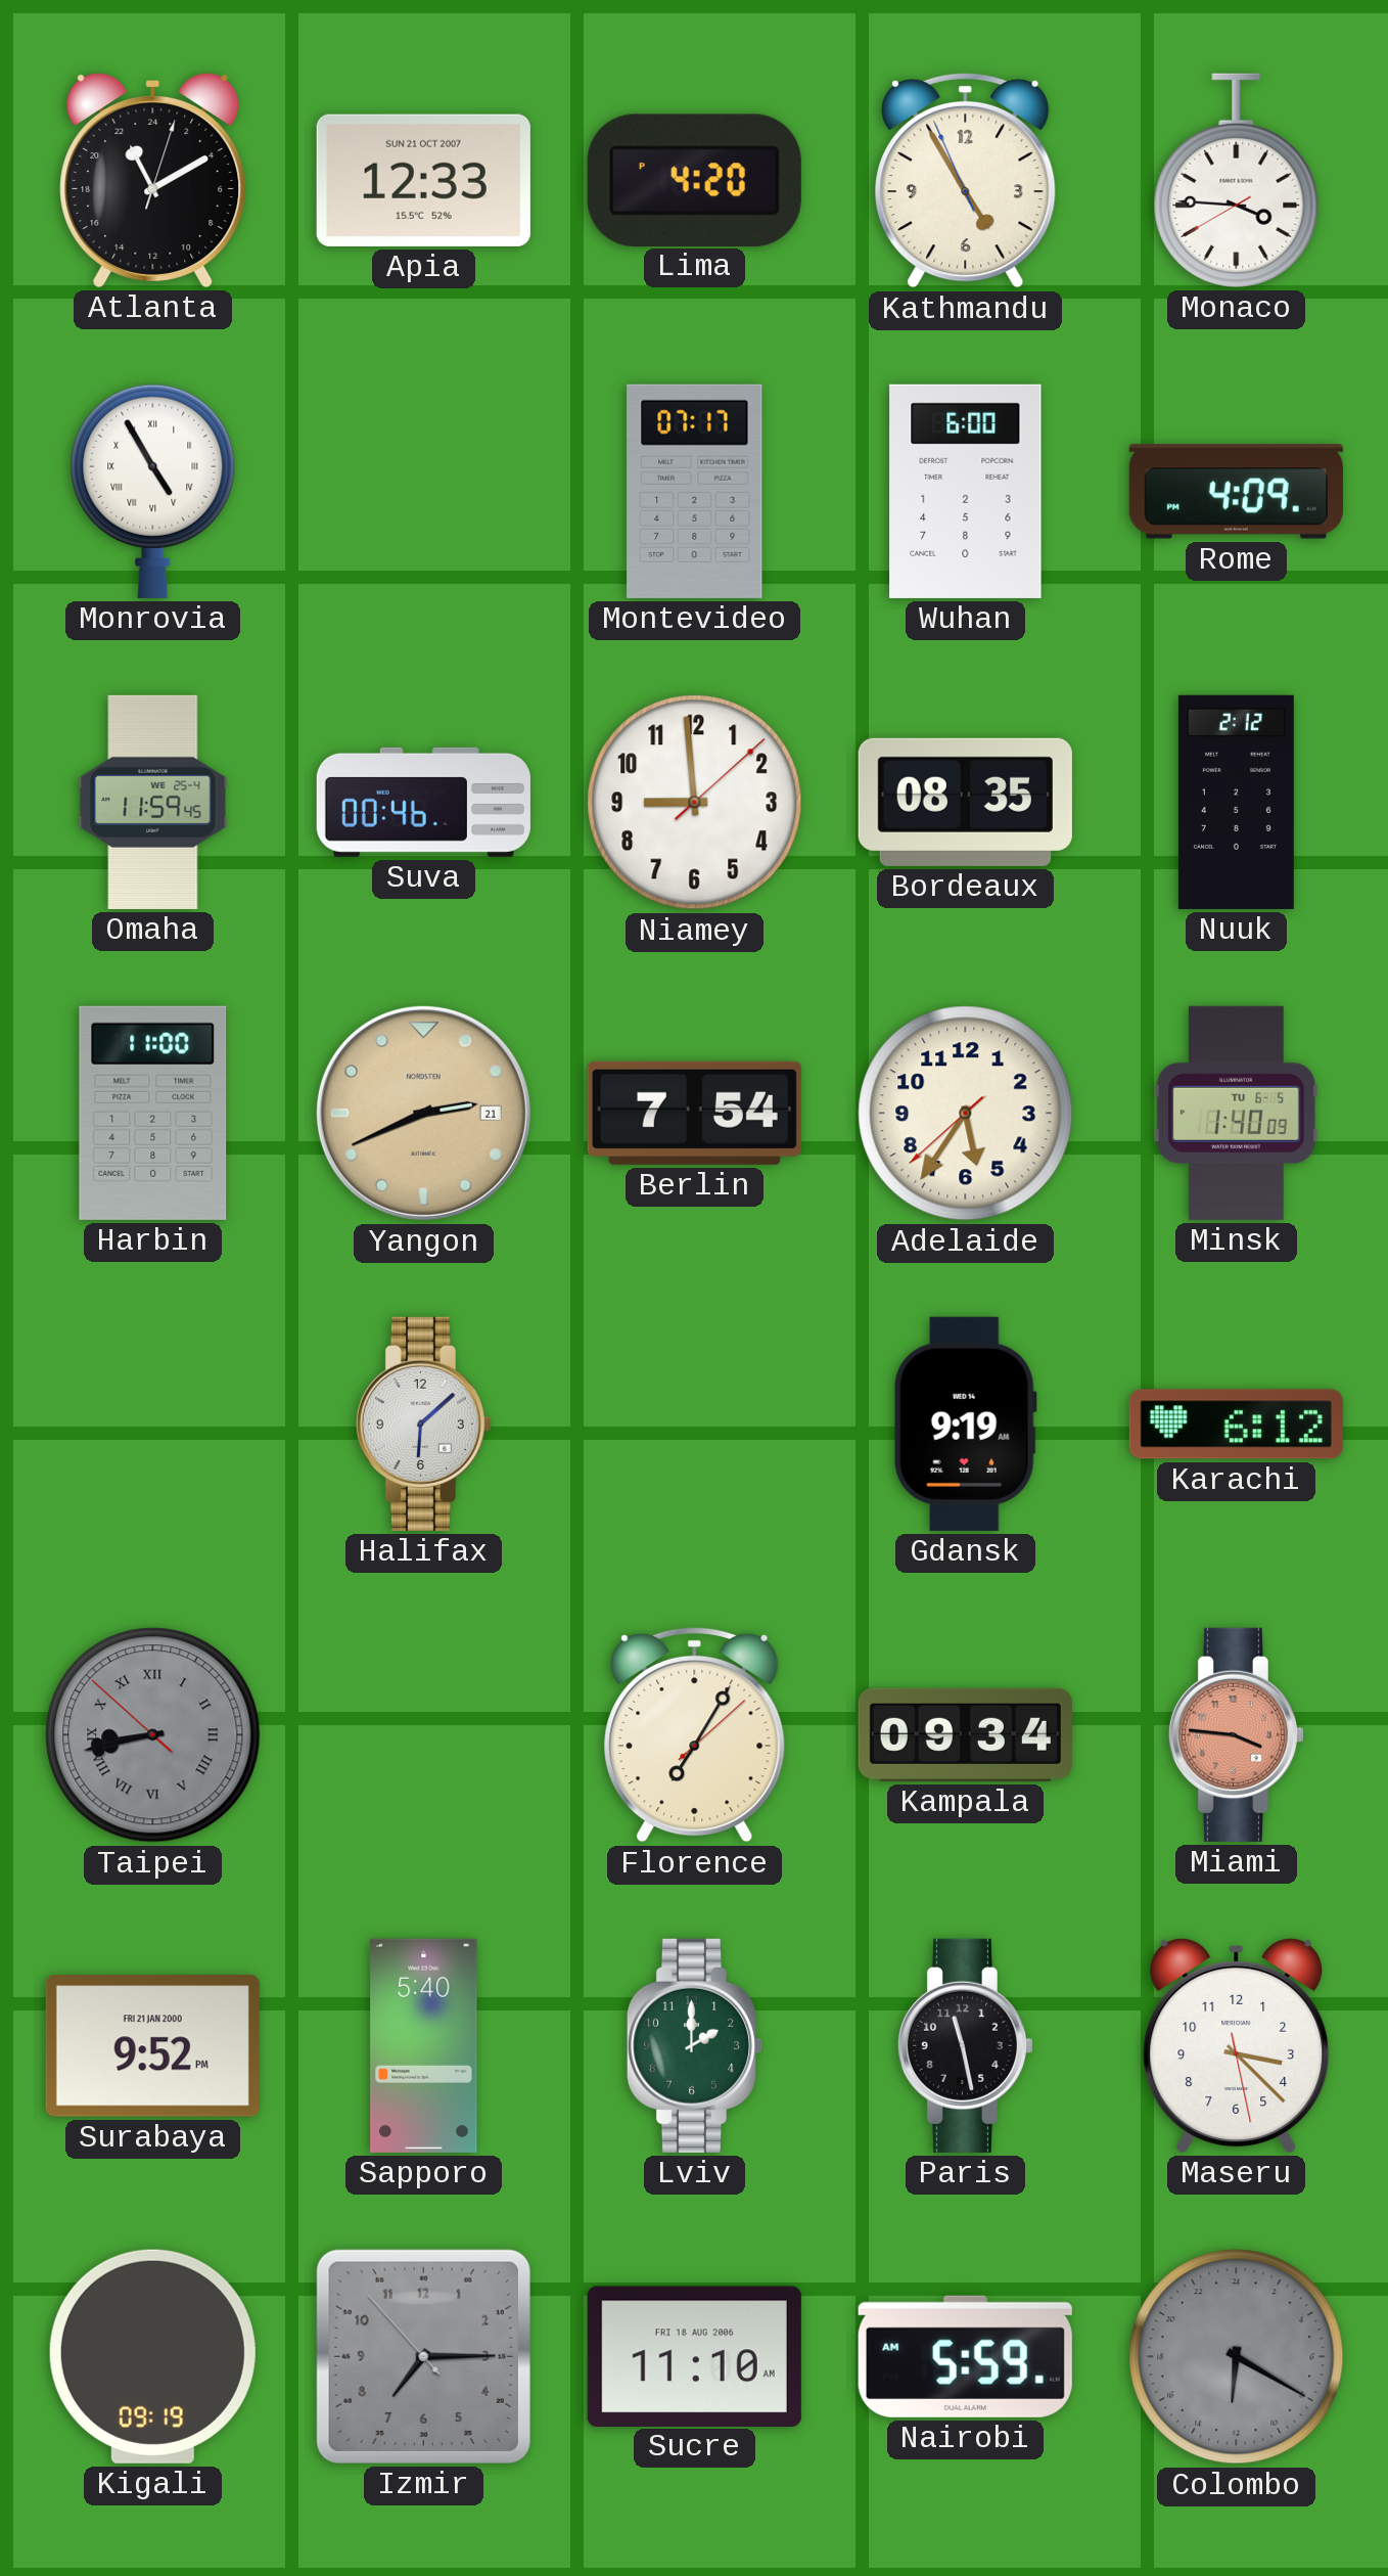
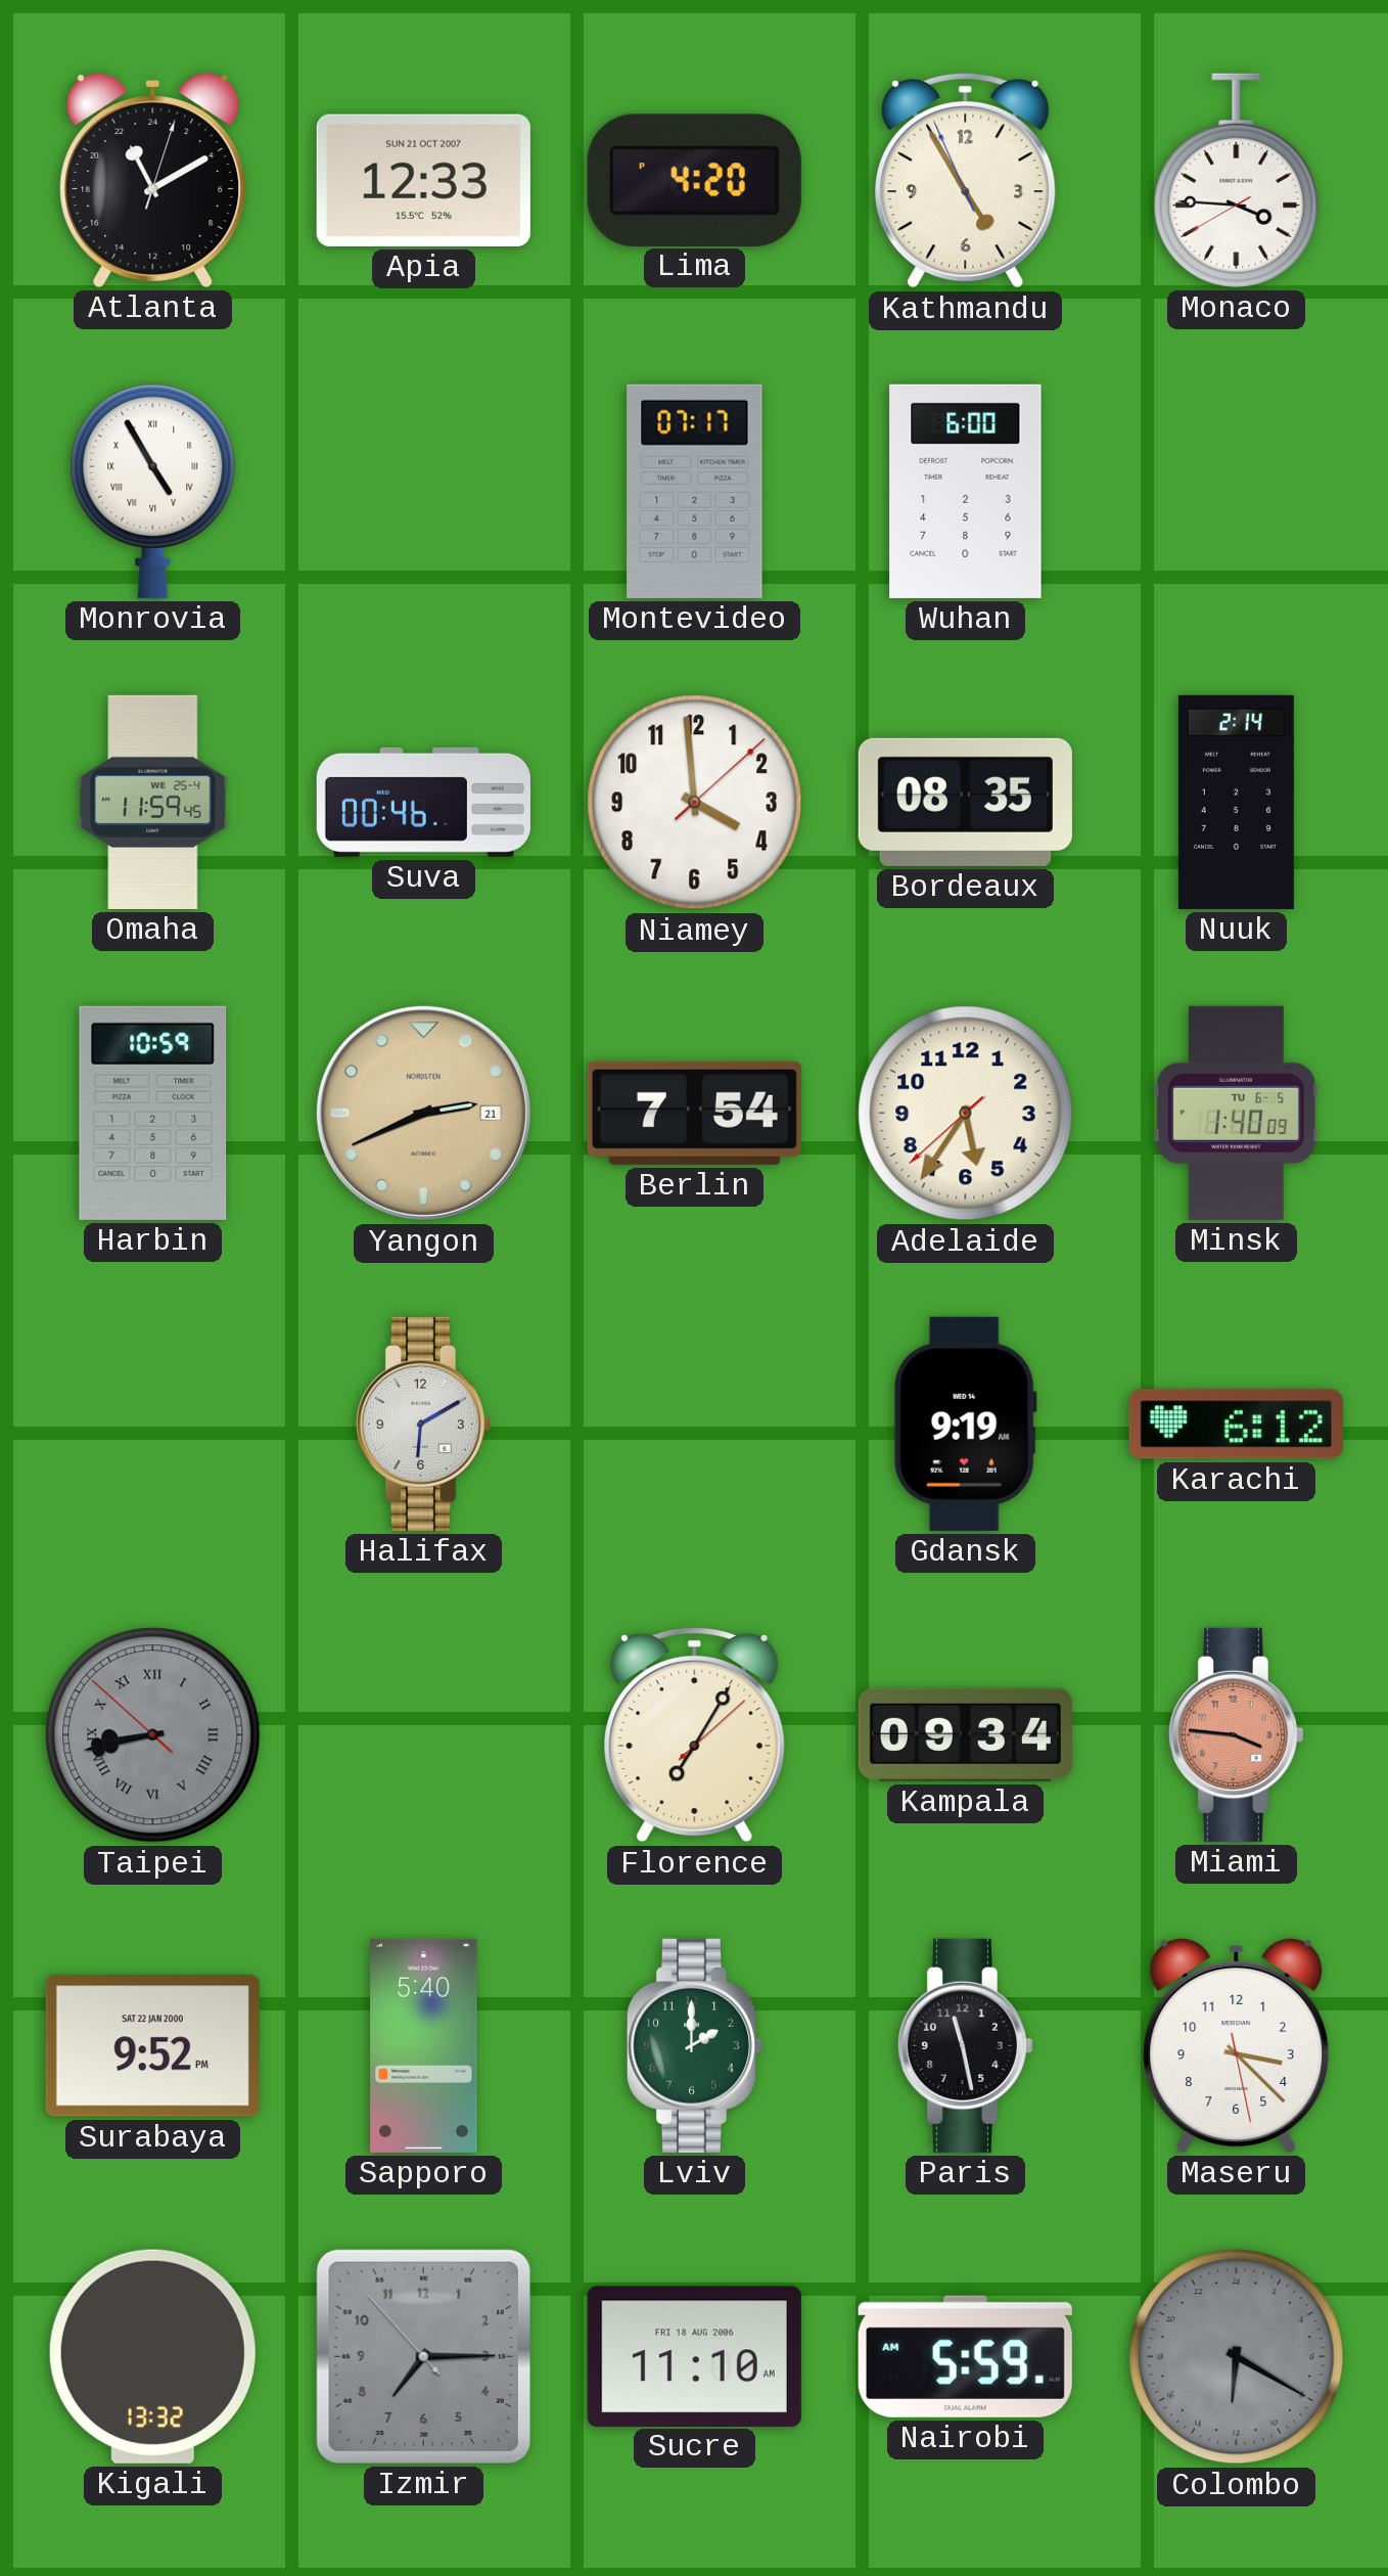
Rome: 4:09 -> none
Niamey: 8:59 -> 3:59
Nuuk: 2:12 -> 2:14
Harbin: 11:00 -> 10:59
Halifax: 6:08 -> 6:10
Surabaya date: FRI 21 JAN 2000 -> SAT 22 JAN 2000
Kigali: 09:19 -> 13:32
